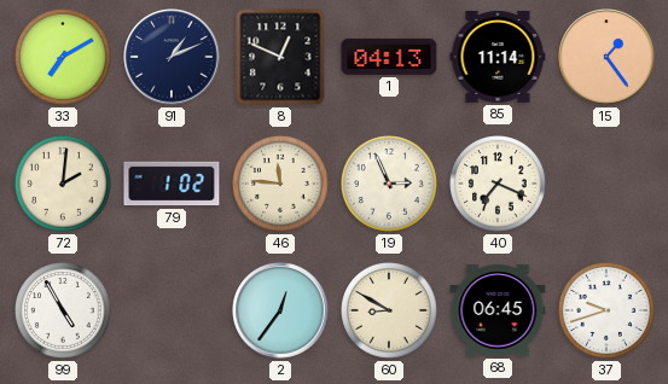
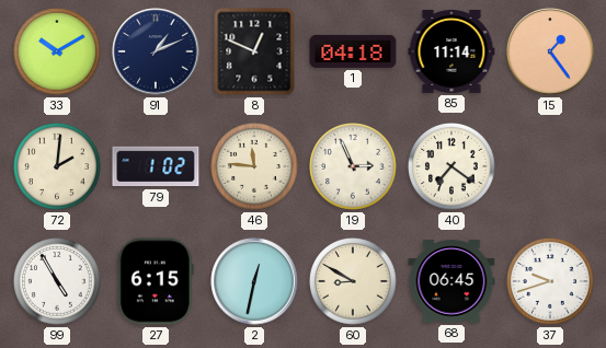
33: 7:10 -> 10:10
1: 04:13 -> 04:18
40: 7:19 -> 7:21
27: none -> 6:15
2: 12:36 -> 12:32
